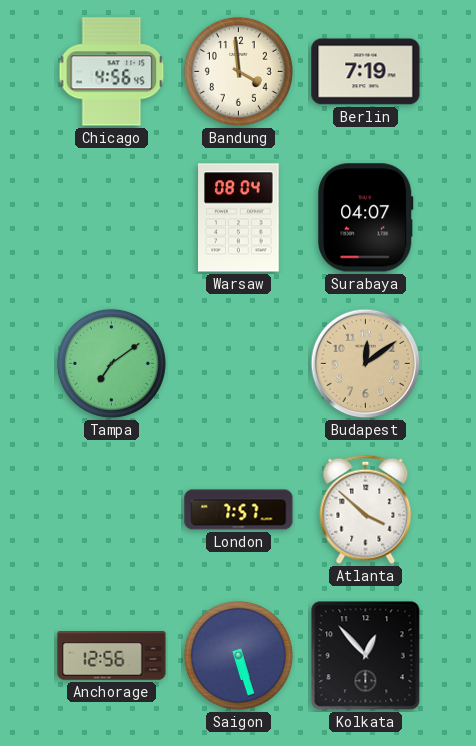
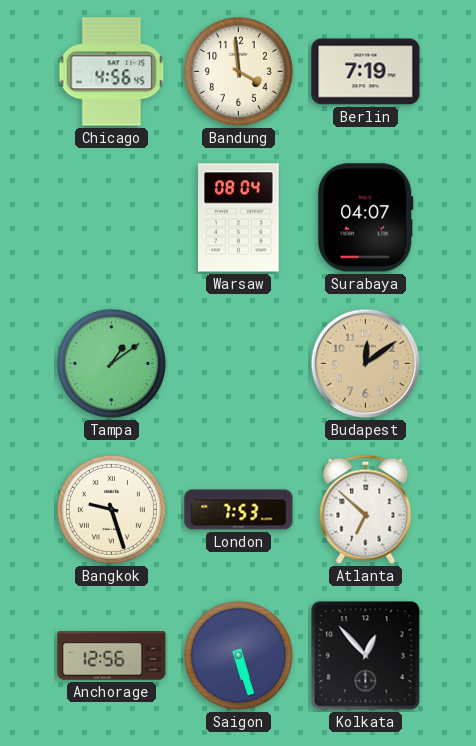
Tampa: 7:09 -> 1:09
Bangkok: none -> 9:27
London: 7:57 -> 7:53
Atlanta: 3:52 -> 6:52
